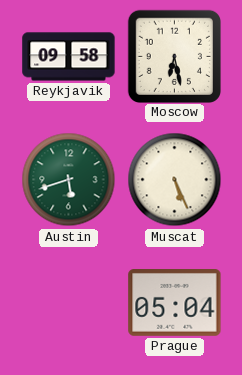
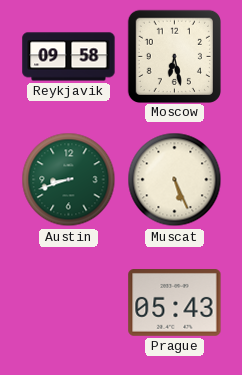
Austin: 5:42 -> 8:42
Prague: 05:04 -> 05:43
